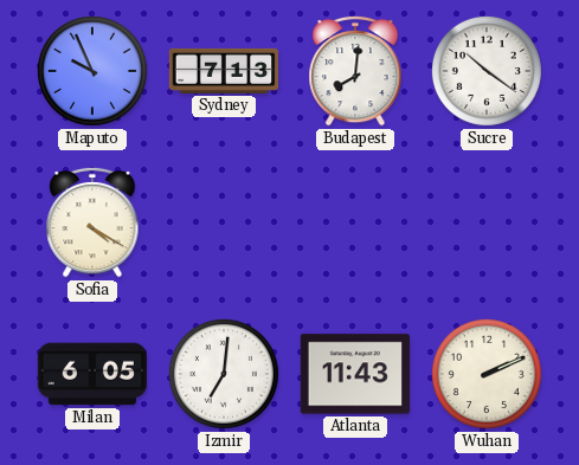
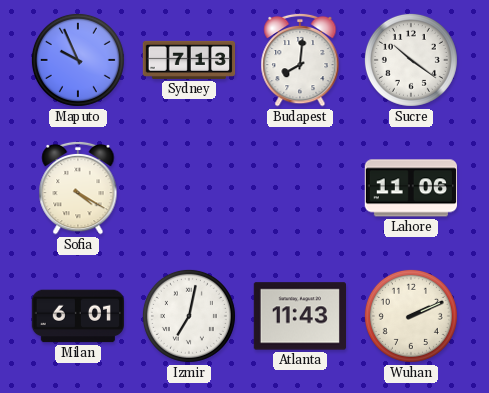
Lahore: none -> 11:06
Milan: 6:05 -> 6:01
Izmir: 7:01 -> 7:02
